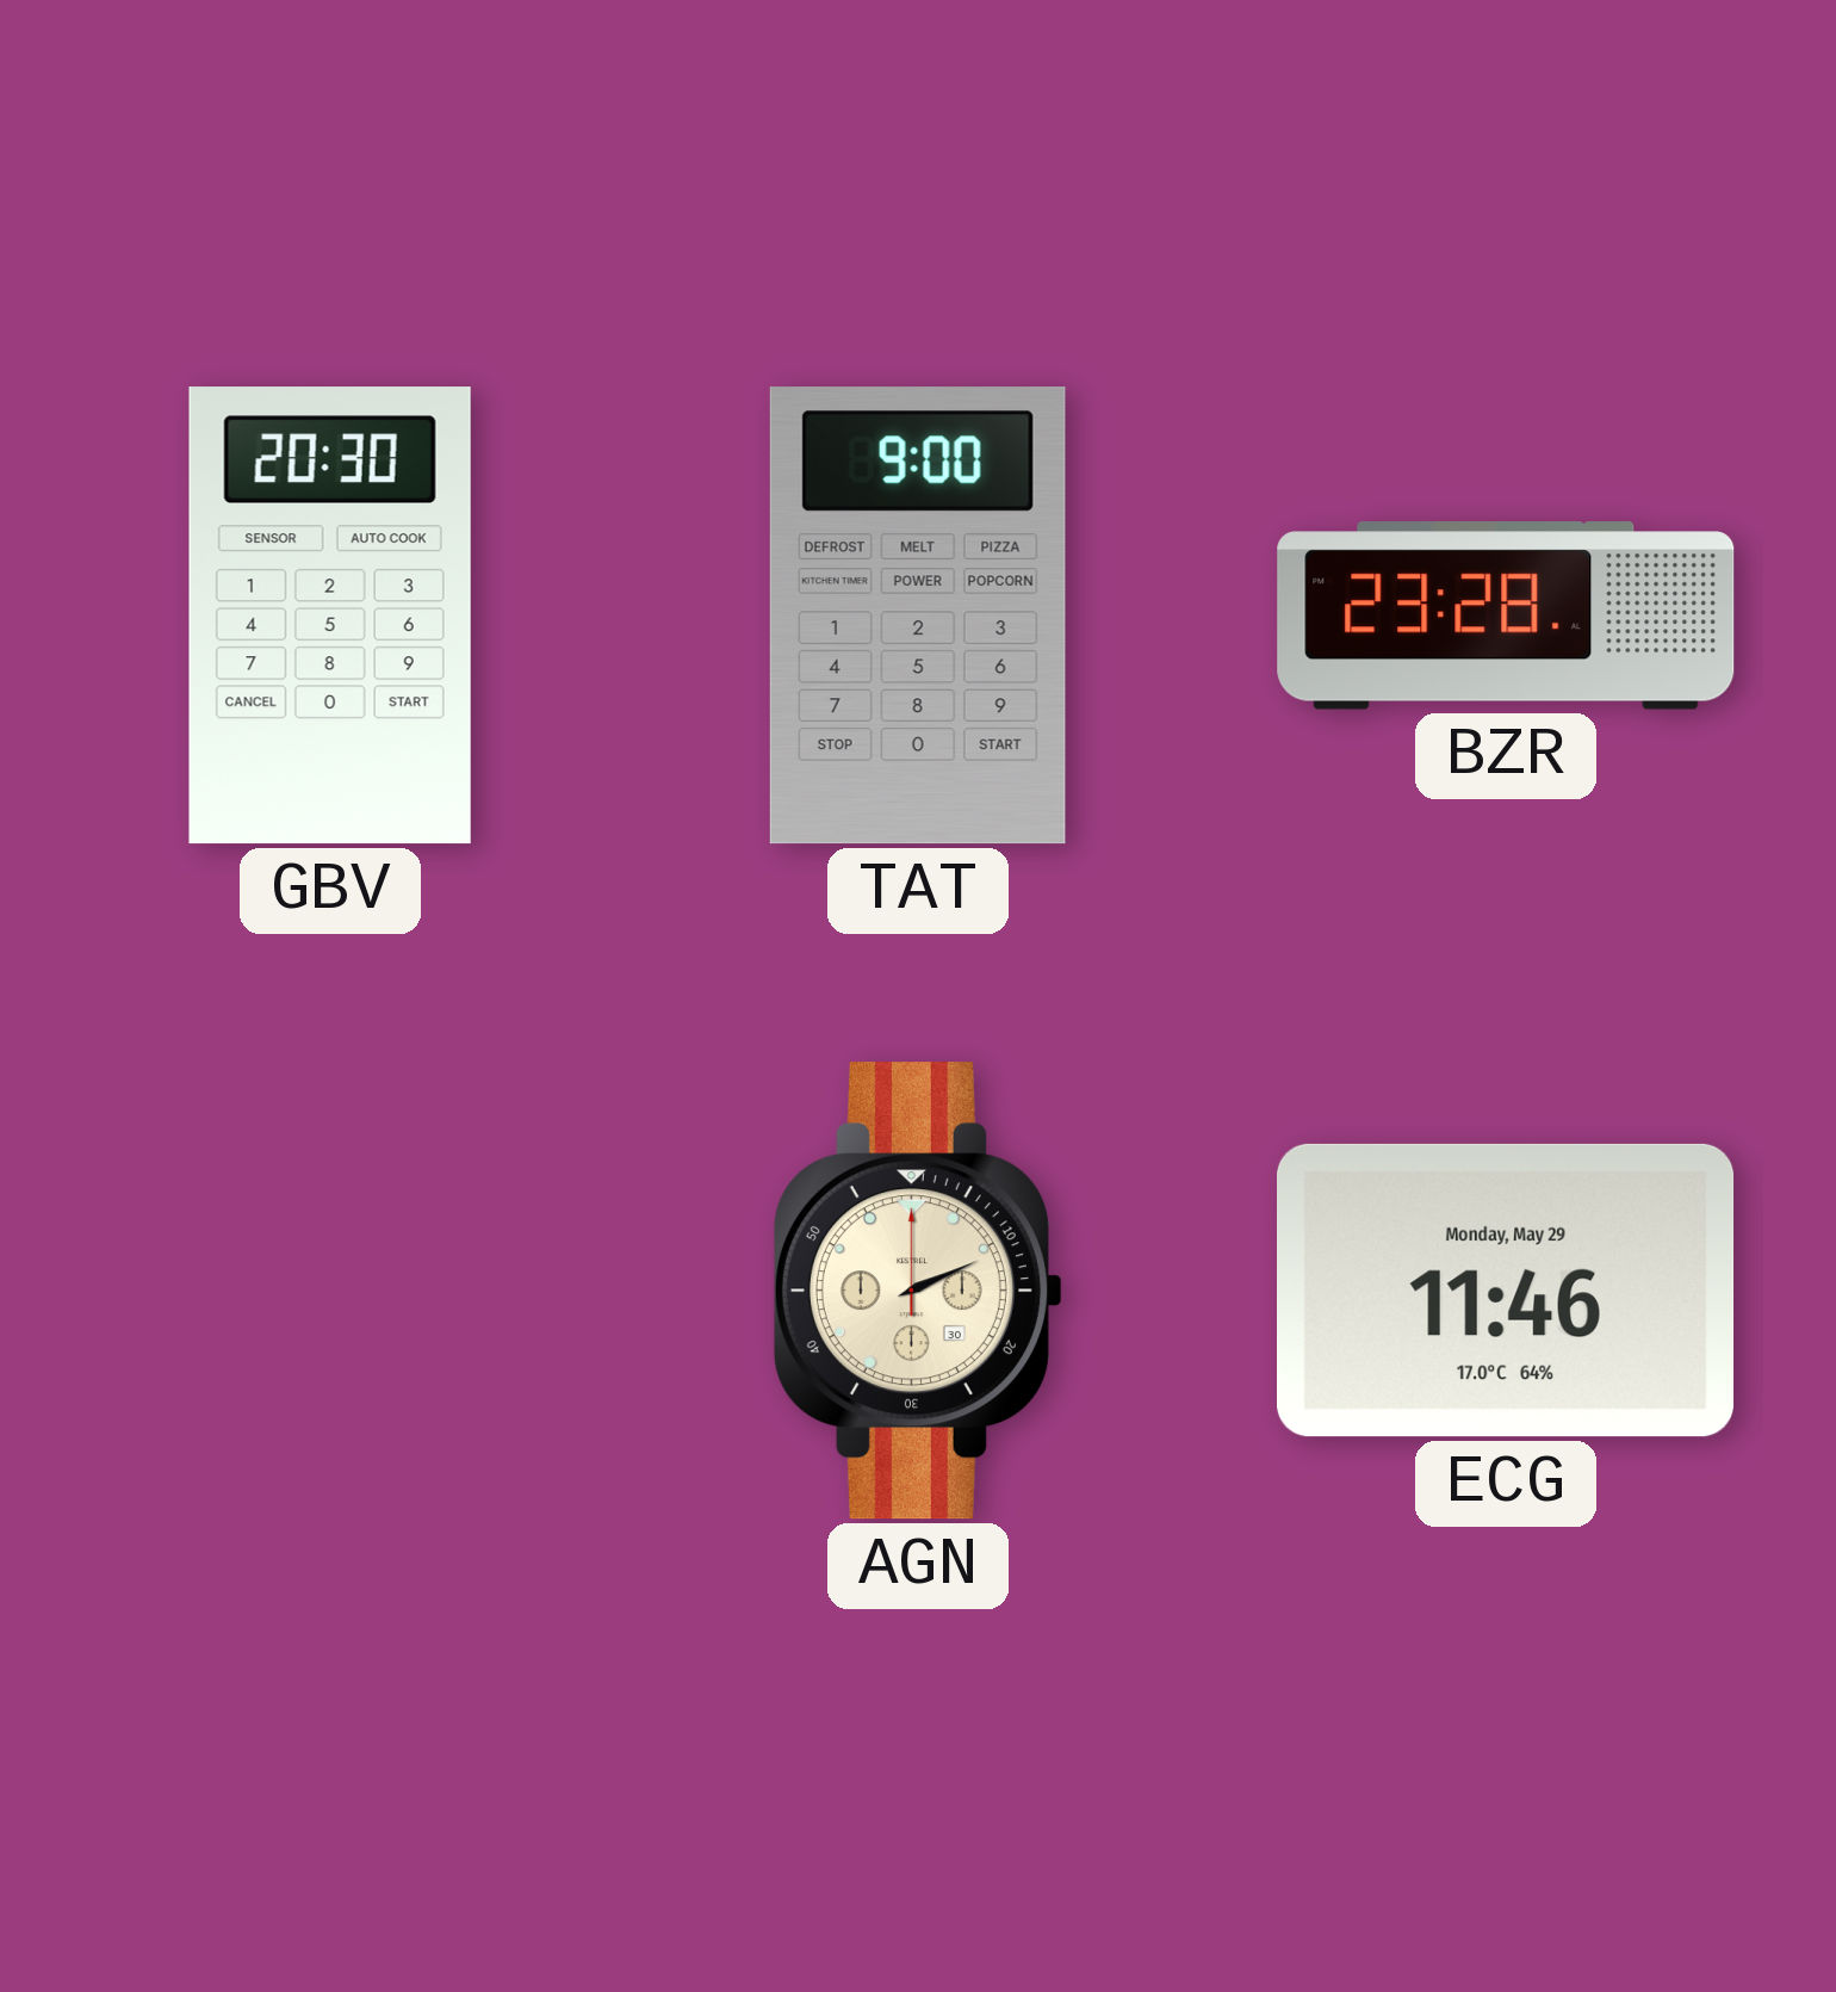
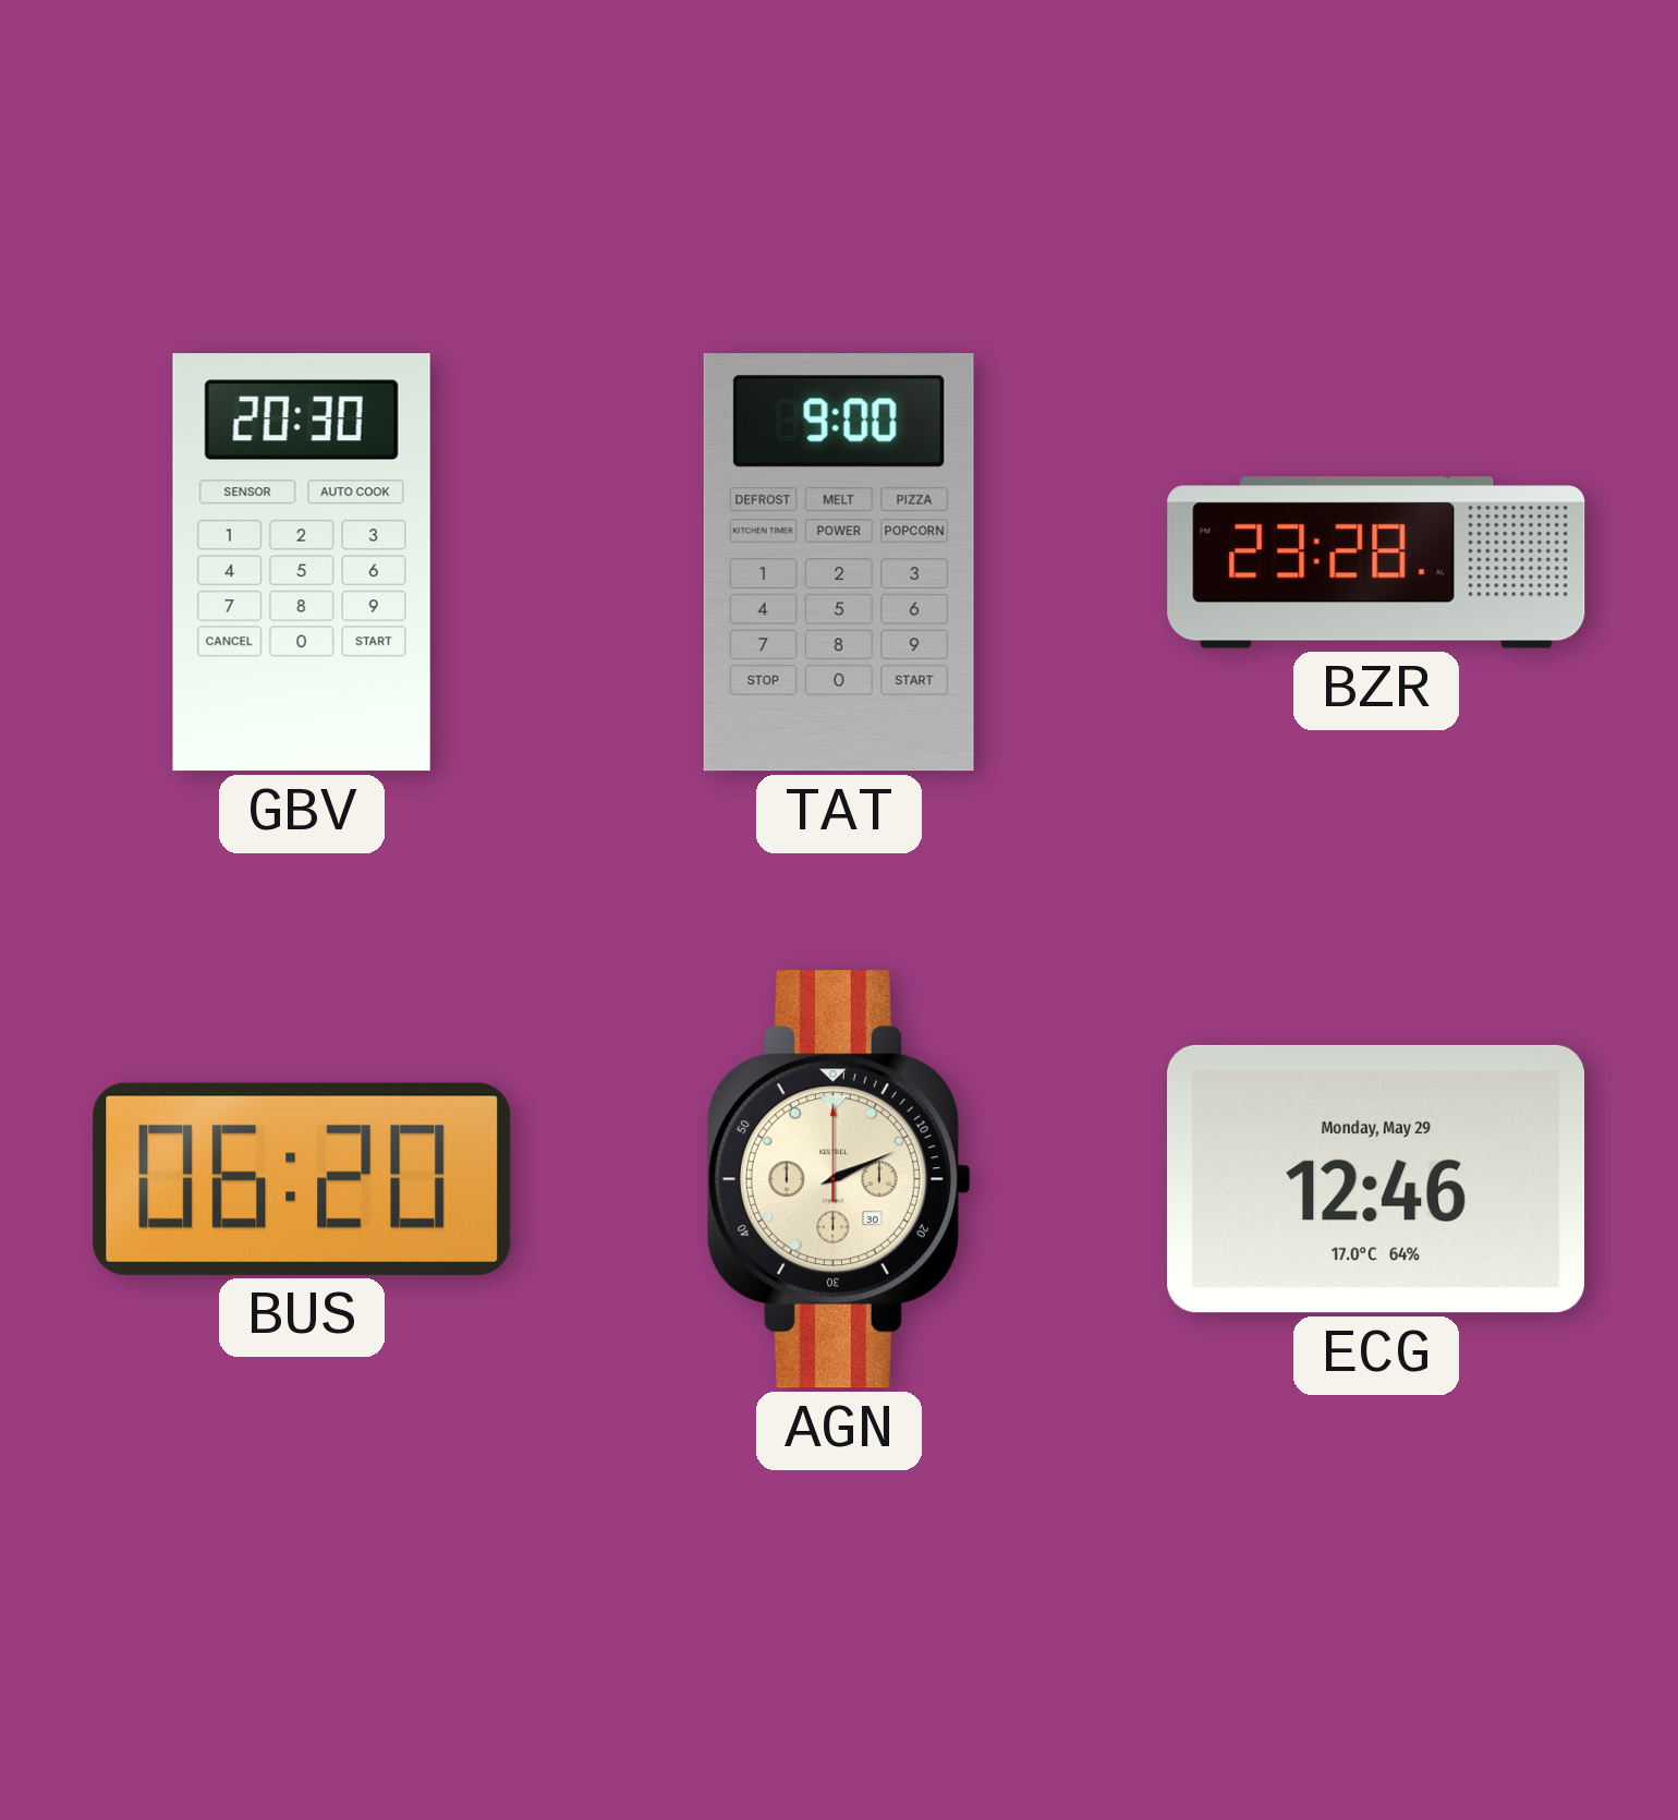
BUS: none -> 06:20
ECG: 11:46 -> 12:46
